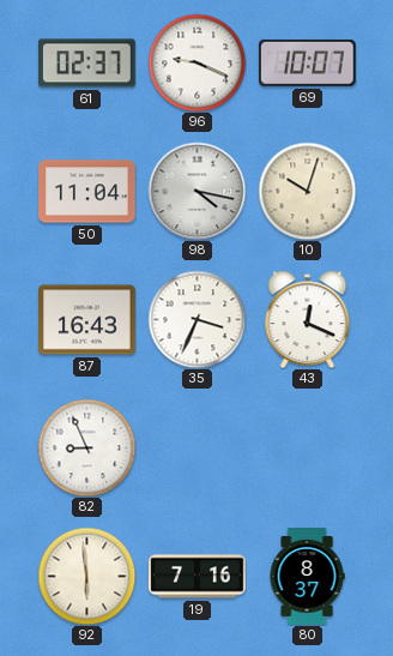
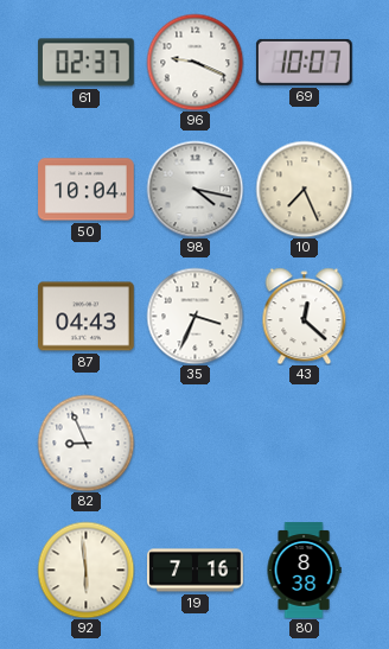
50: 11:04 -> 10:04
10: 10:03 -> 7:26
87: 16:43 -> 04:43
43: 12:19 -> 12:22
80: 8:37 -> 8:38
